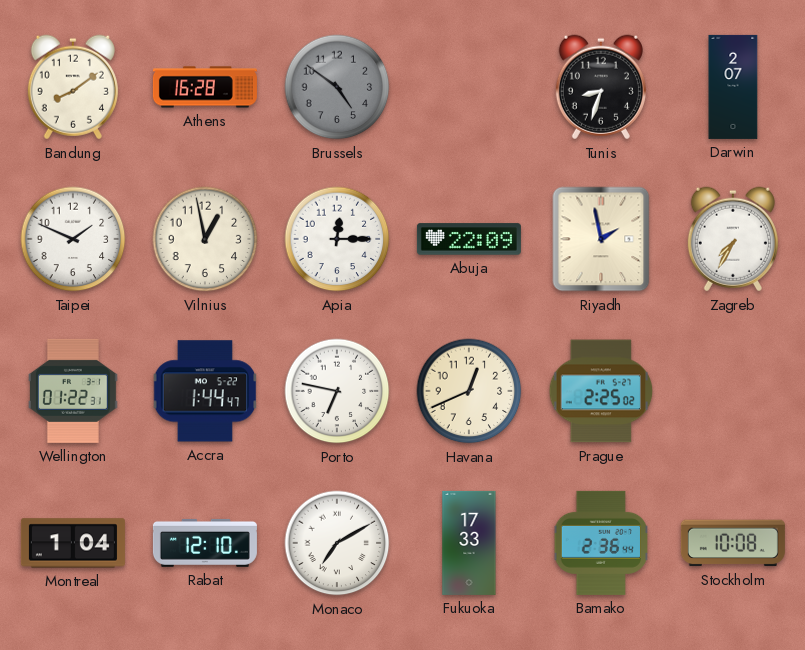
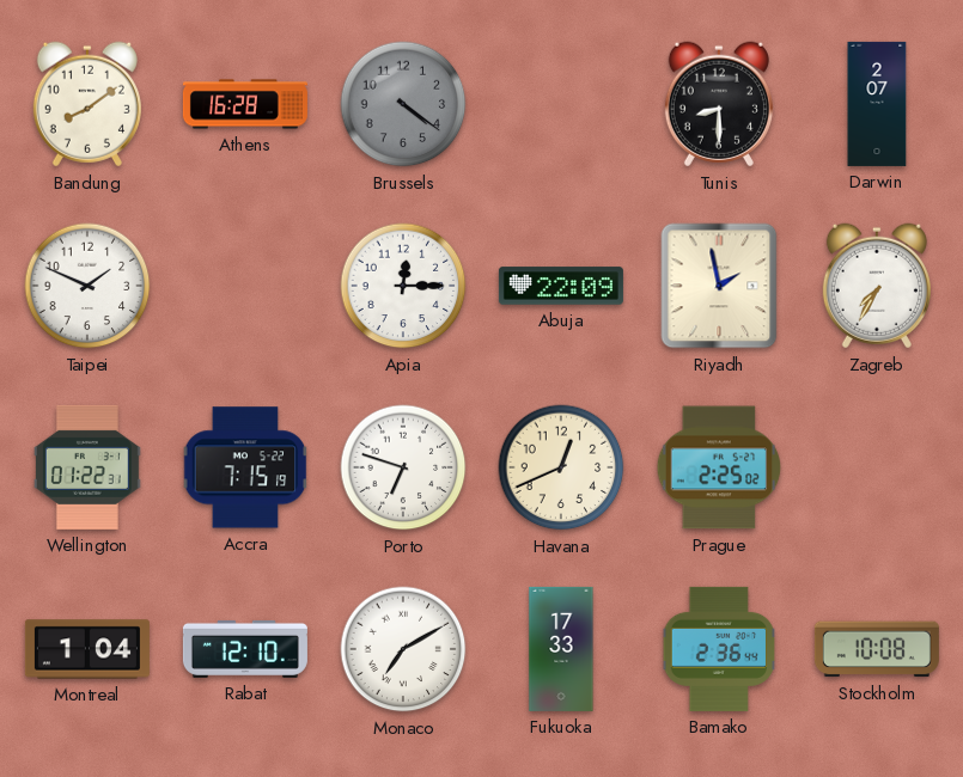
Brussels: 4:51 -> 4:21
Tunis: 8:33 -> 8:30
Vilnius: 12:58 -> none
Accra: 1:44 -> 7:15
Porto: 6:47 -> 6:48
